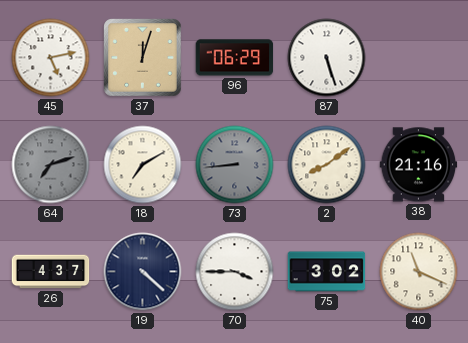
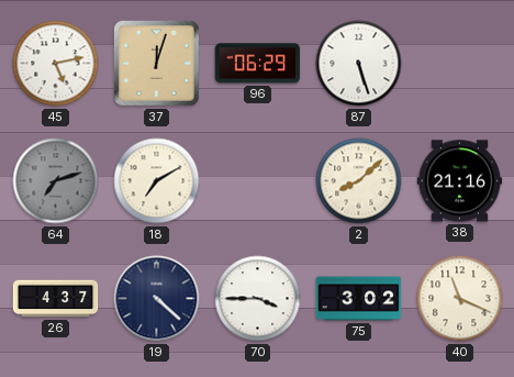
73: 8:44 -> none
2: 8:09 -> 8:08
